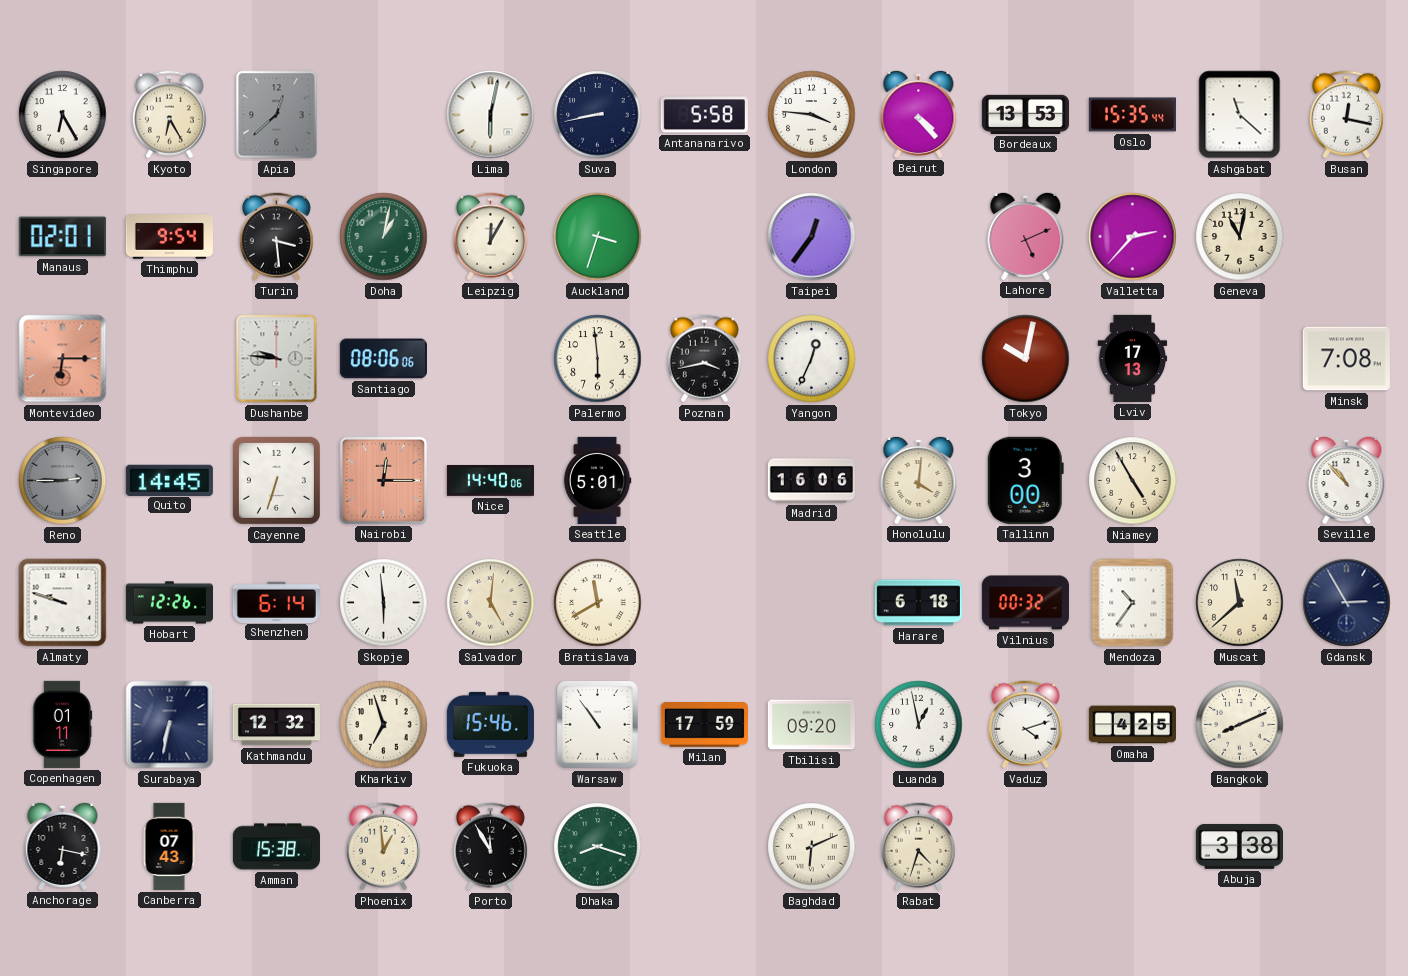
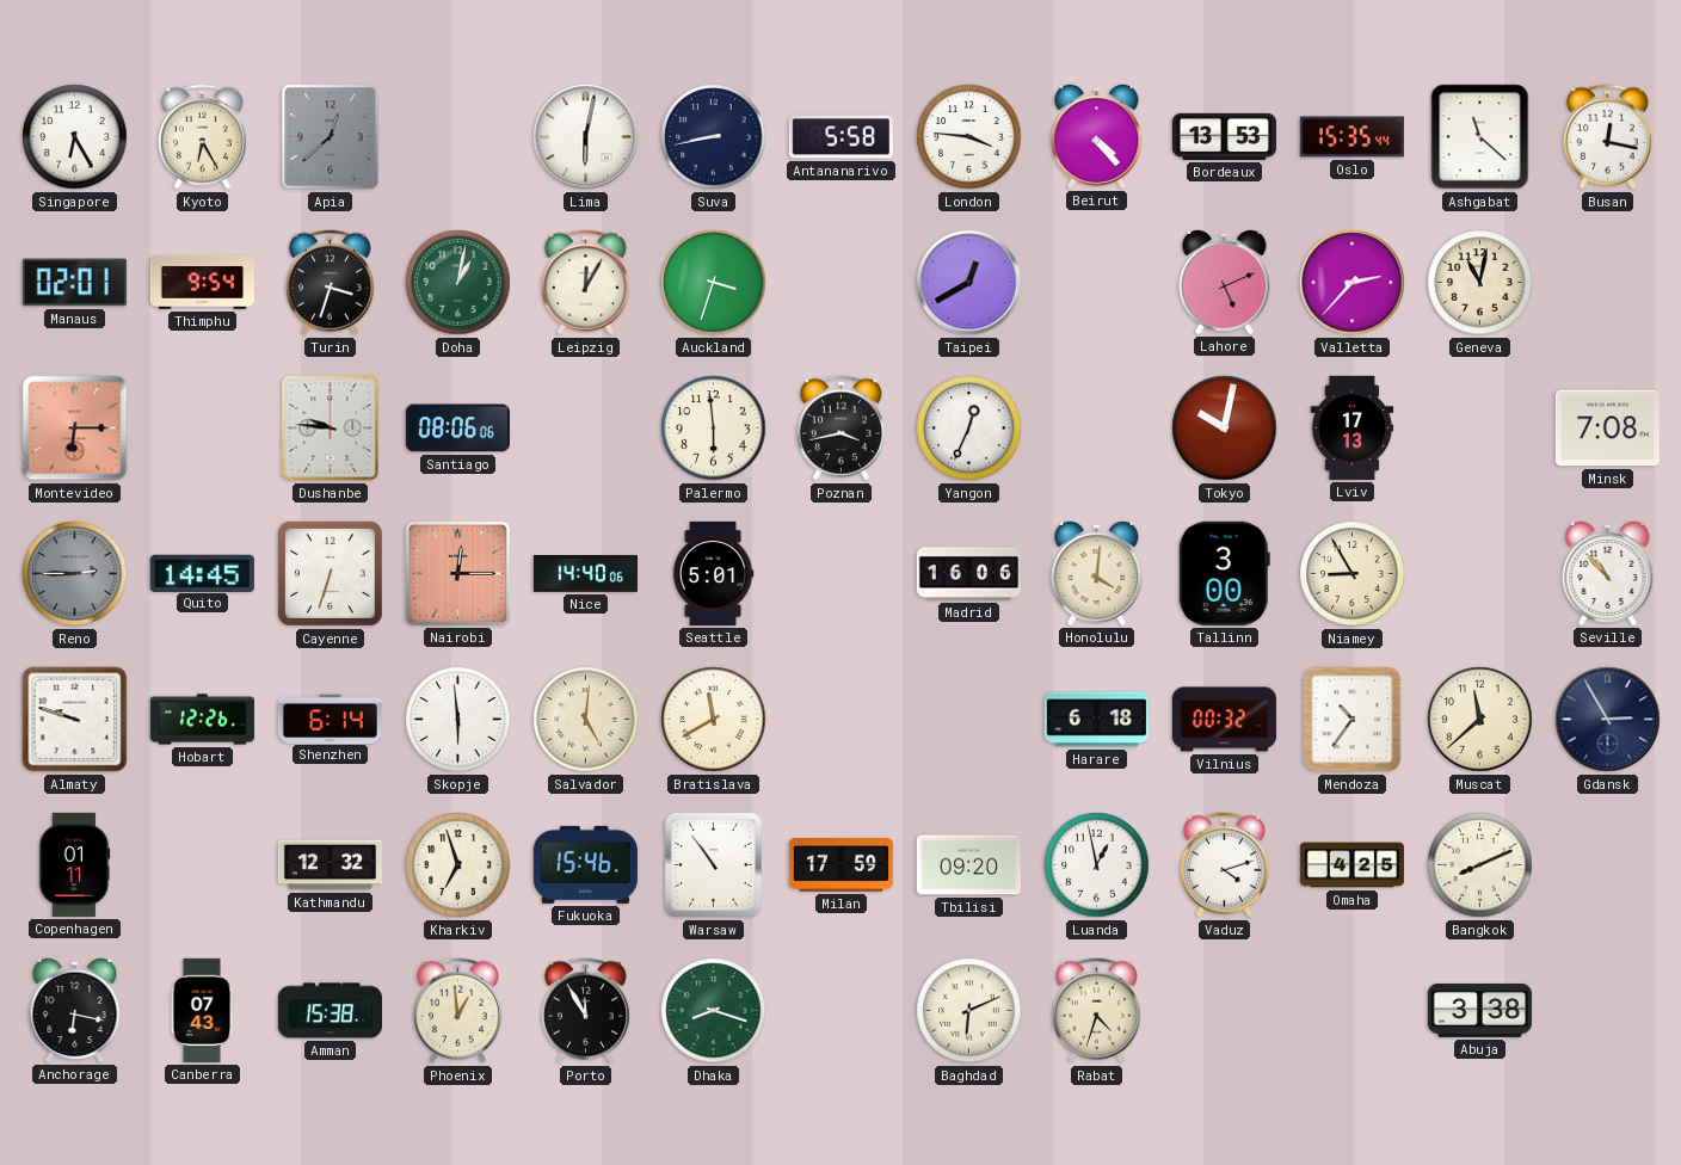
Turin: 3:29 -> 3:33
Taipei: 12:36 -> 12:40
Niamey: 4:55 -> 8:55
Surabaya: 6:32 -> none
